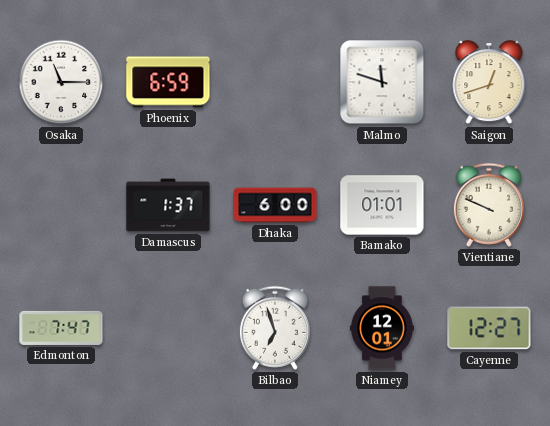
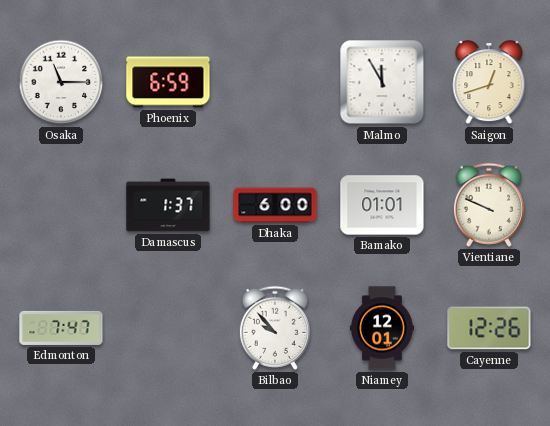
Malmo: 11:48 -> 11:55
Bilbao: 6:57 -> 9:53
Cayenne: 12:27 -> 12:26
